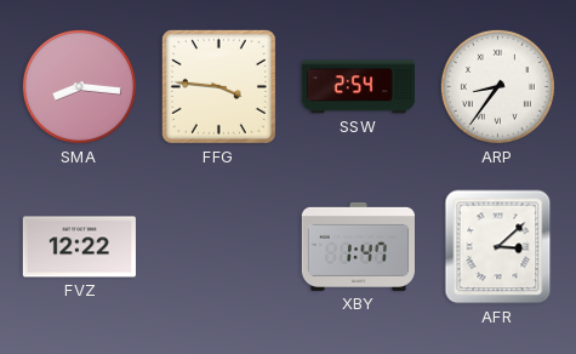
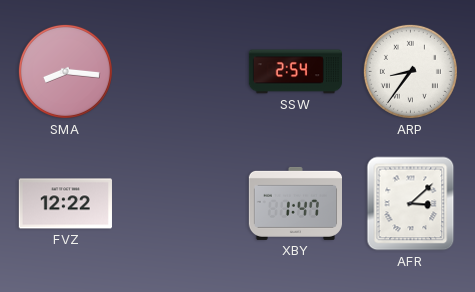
FFG: 3:46 -> none
